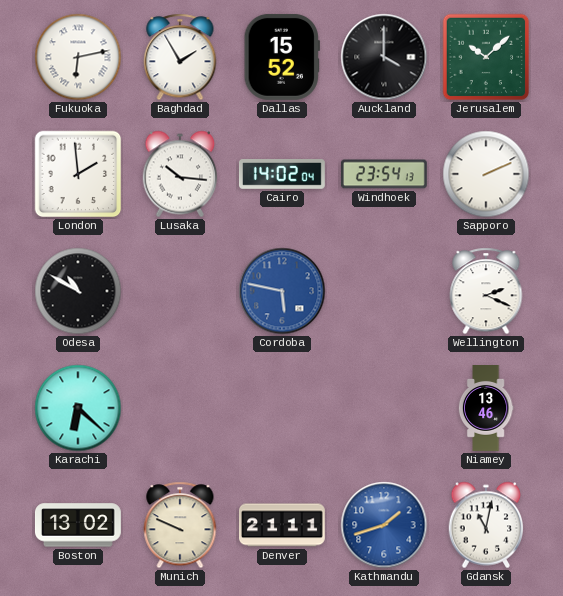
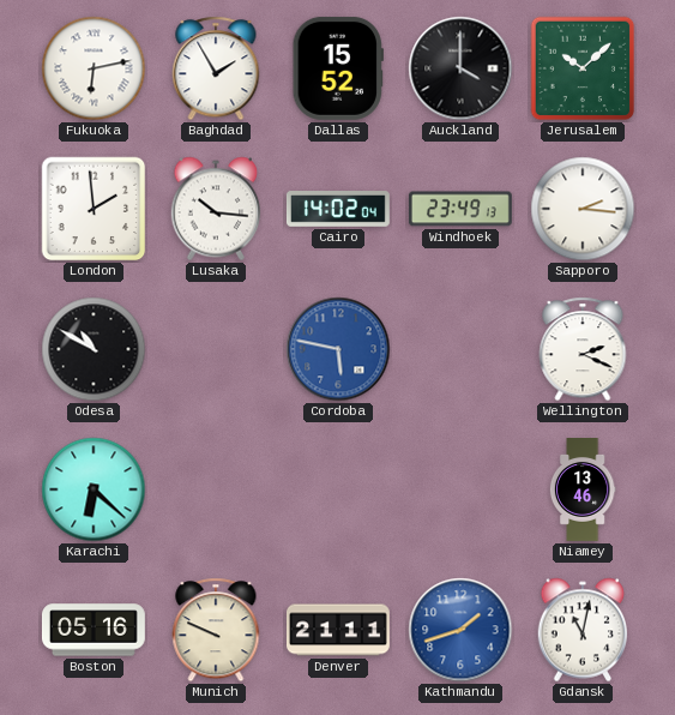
Windhoek: 23:54 -> 23:49
Sapporo: 2:11 -> 2:16
Boston: 13:02 -> 05:16
